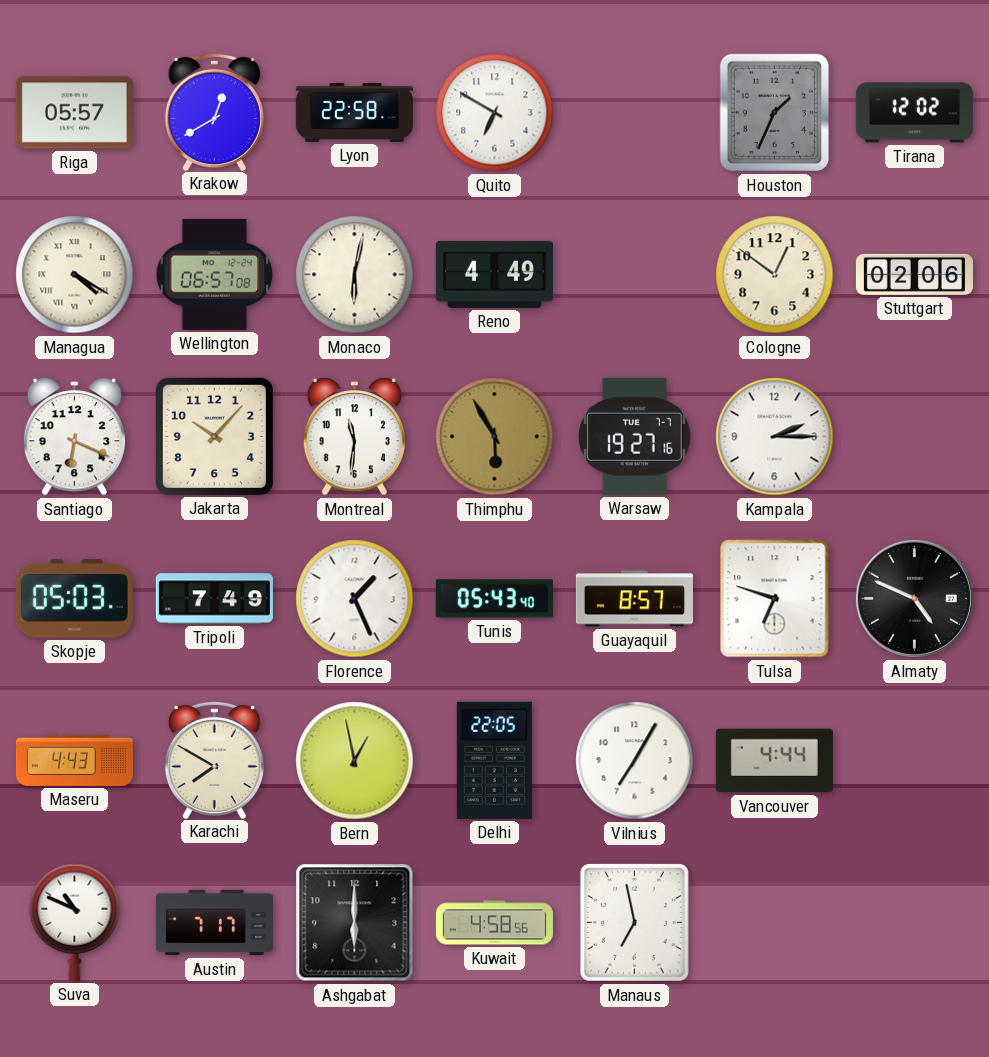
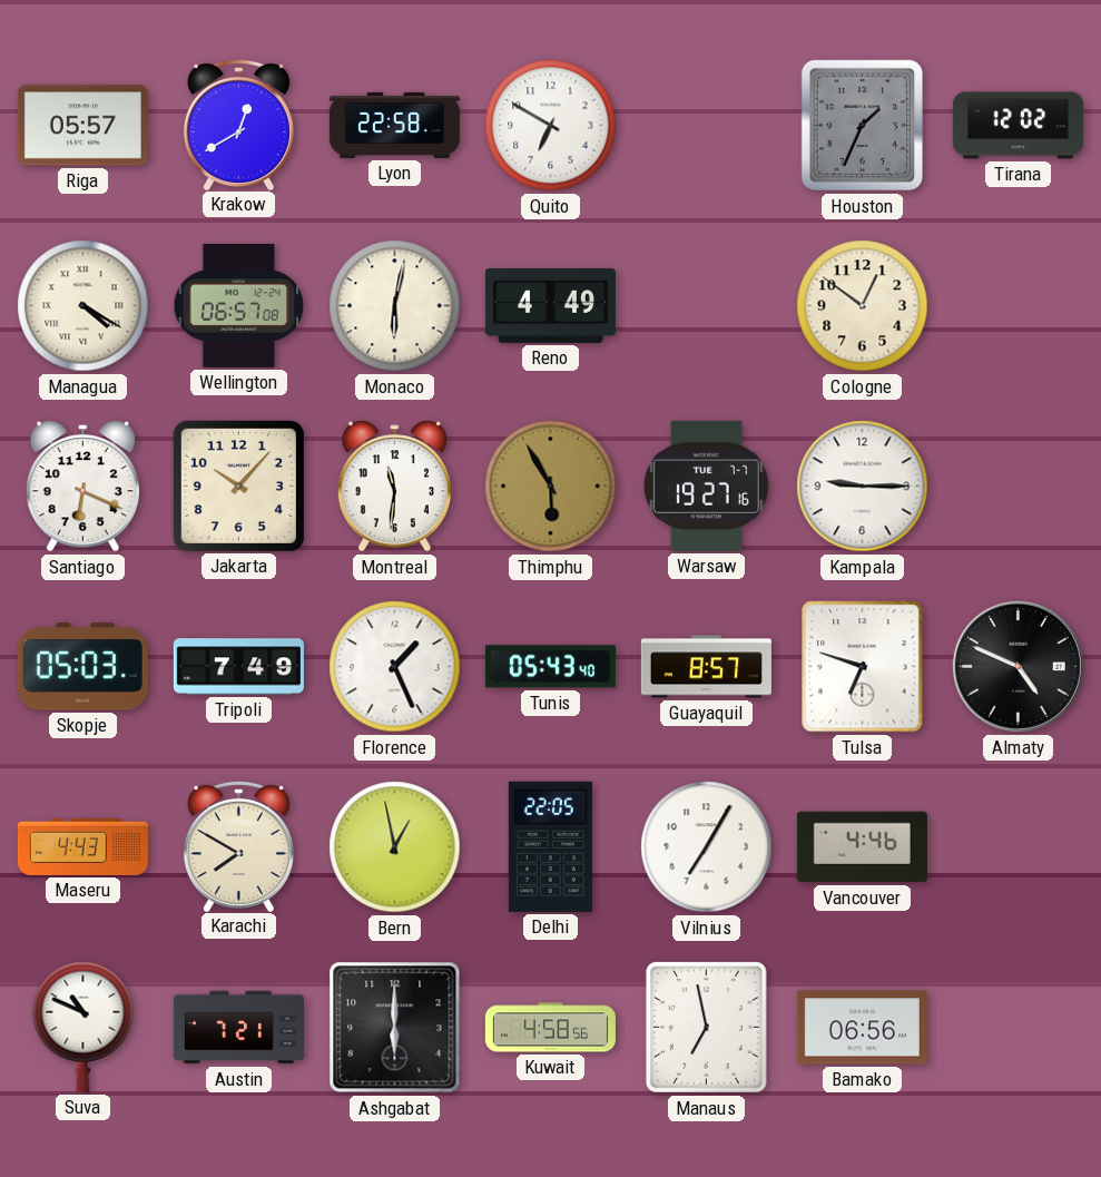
Stuttgart: 02:06 -> none
Kampala: 2:15 -> 9:15
Vancouver: 4:44 -> 4:46
Austin: 7:17 -> 7:21
Bamako: none -> 06:56
